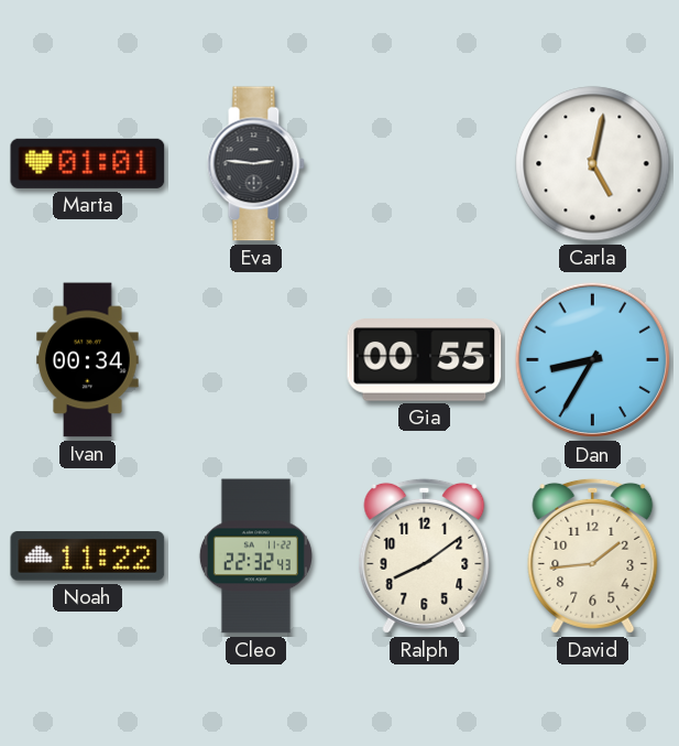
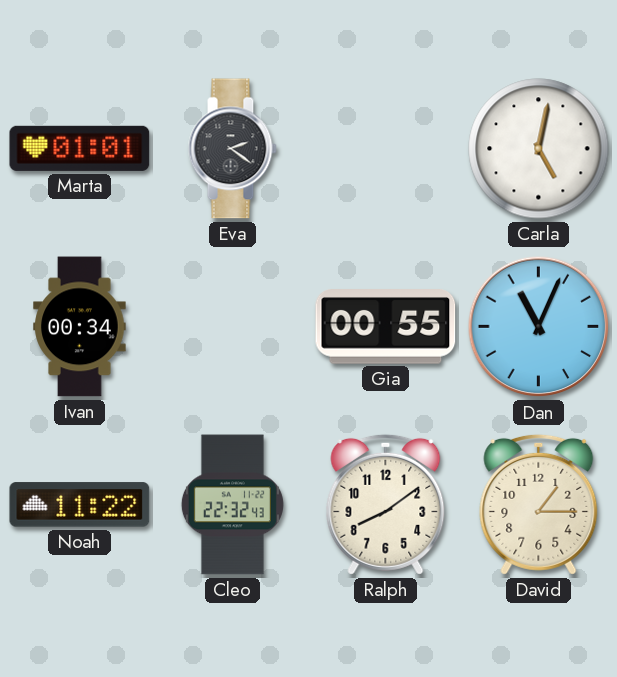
Eva: 2:46 -> 2:21
Dan: 8:35 -> 11:04
David: 1:44 -> 1:15
